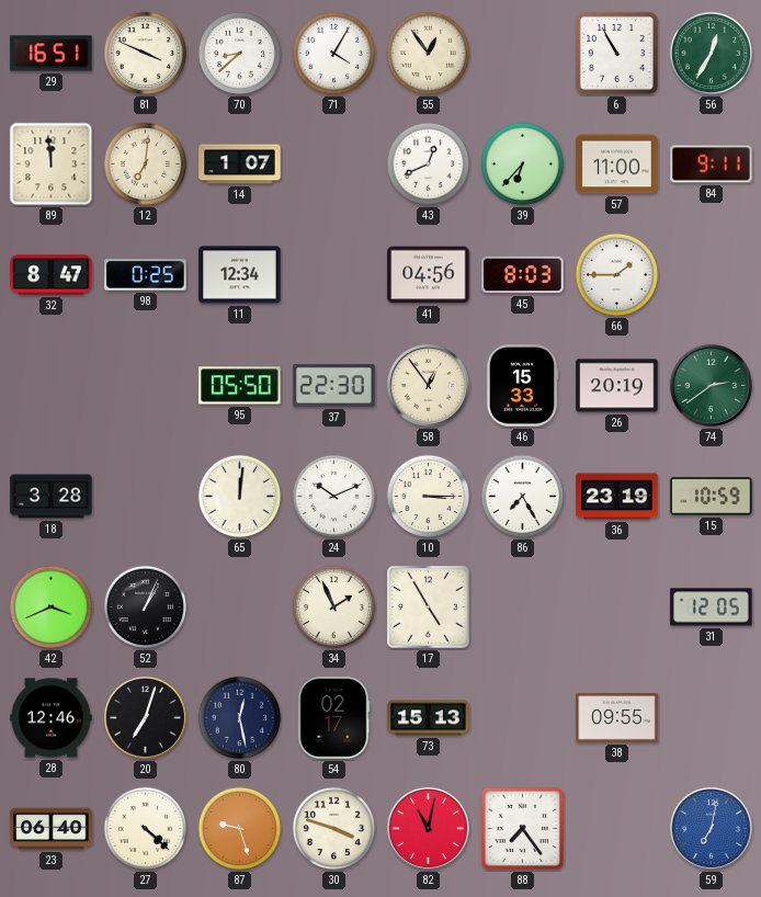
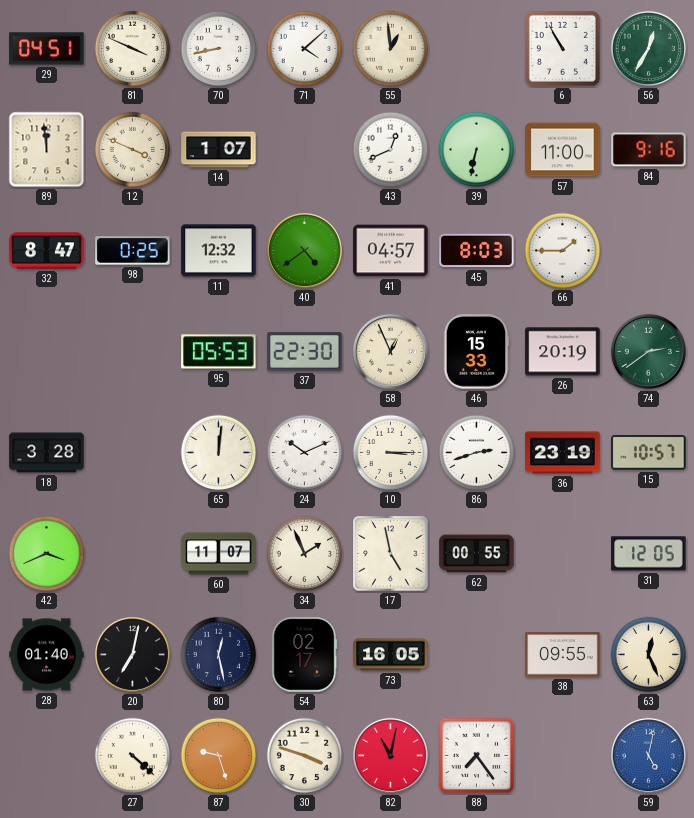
29: 16:51 -> 04:51
70: 8:38 -> 8:43
71: 4:05 -> 4:08
55: 12:54 -> 12:59
12: 7:01 -> 3:49
39: 6:37 -> 6:32
84: 9:11 -> 9:16
11: 12:34 -> 12:32
40: none -> 4:39
41: 04:56 -> 04:57
95: 05:50 -> 05:53
58: 12:54 -> 12:56
86: 7:25 -> 2:42
15: 10:59 -> 10:57
52: 1:04 -> none
60: none -> 11:07
17: 4:55 -> 4:58
62: none -> 00:55
28: 12:46 -> 01:40
20: 7:03 -> 7:02
73: 15:13 -> 16:05
63: none -> 12:26
23: 06:40 -> none
59: 7:02 -> 5:02
